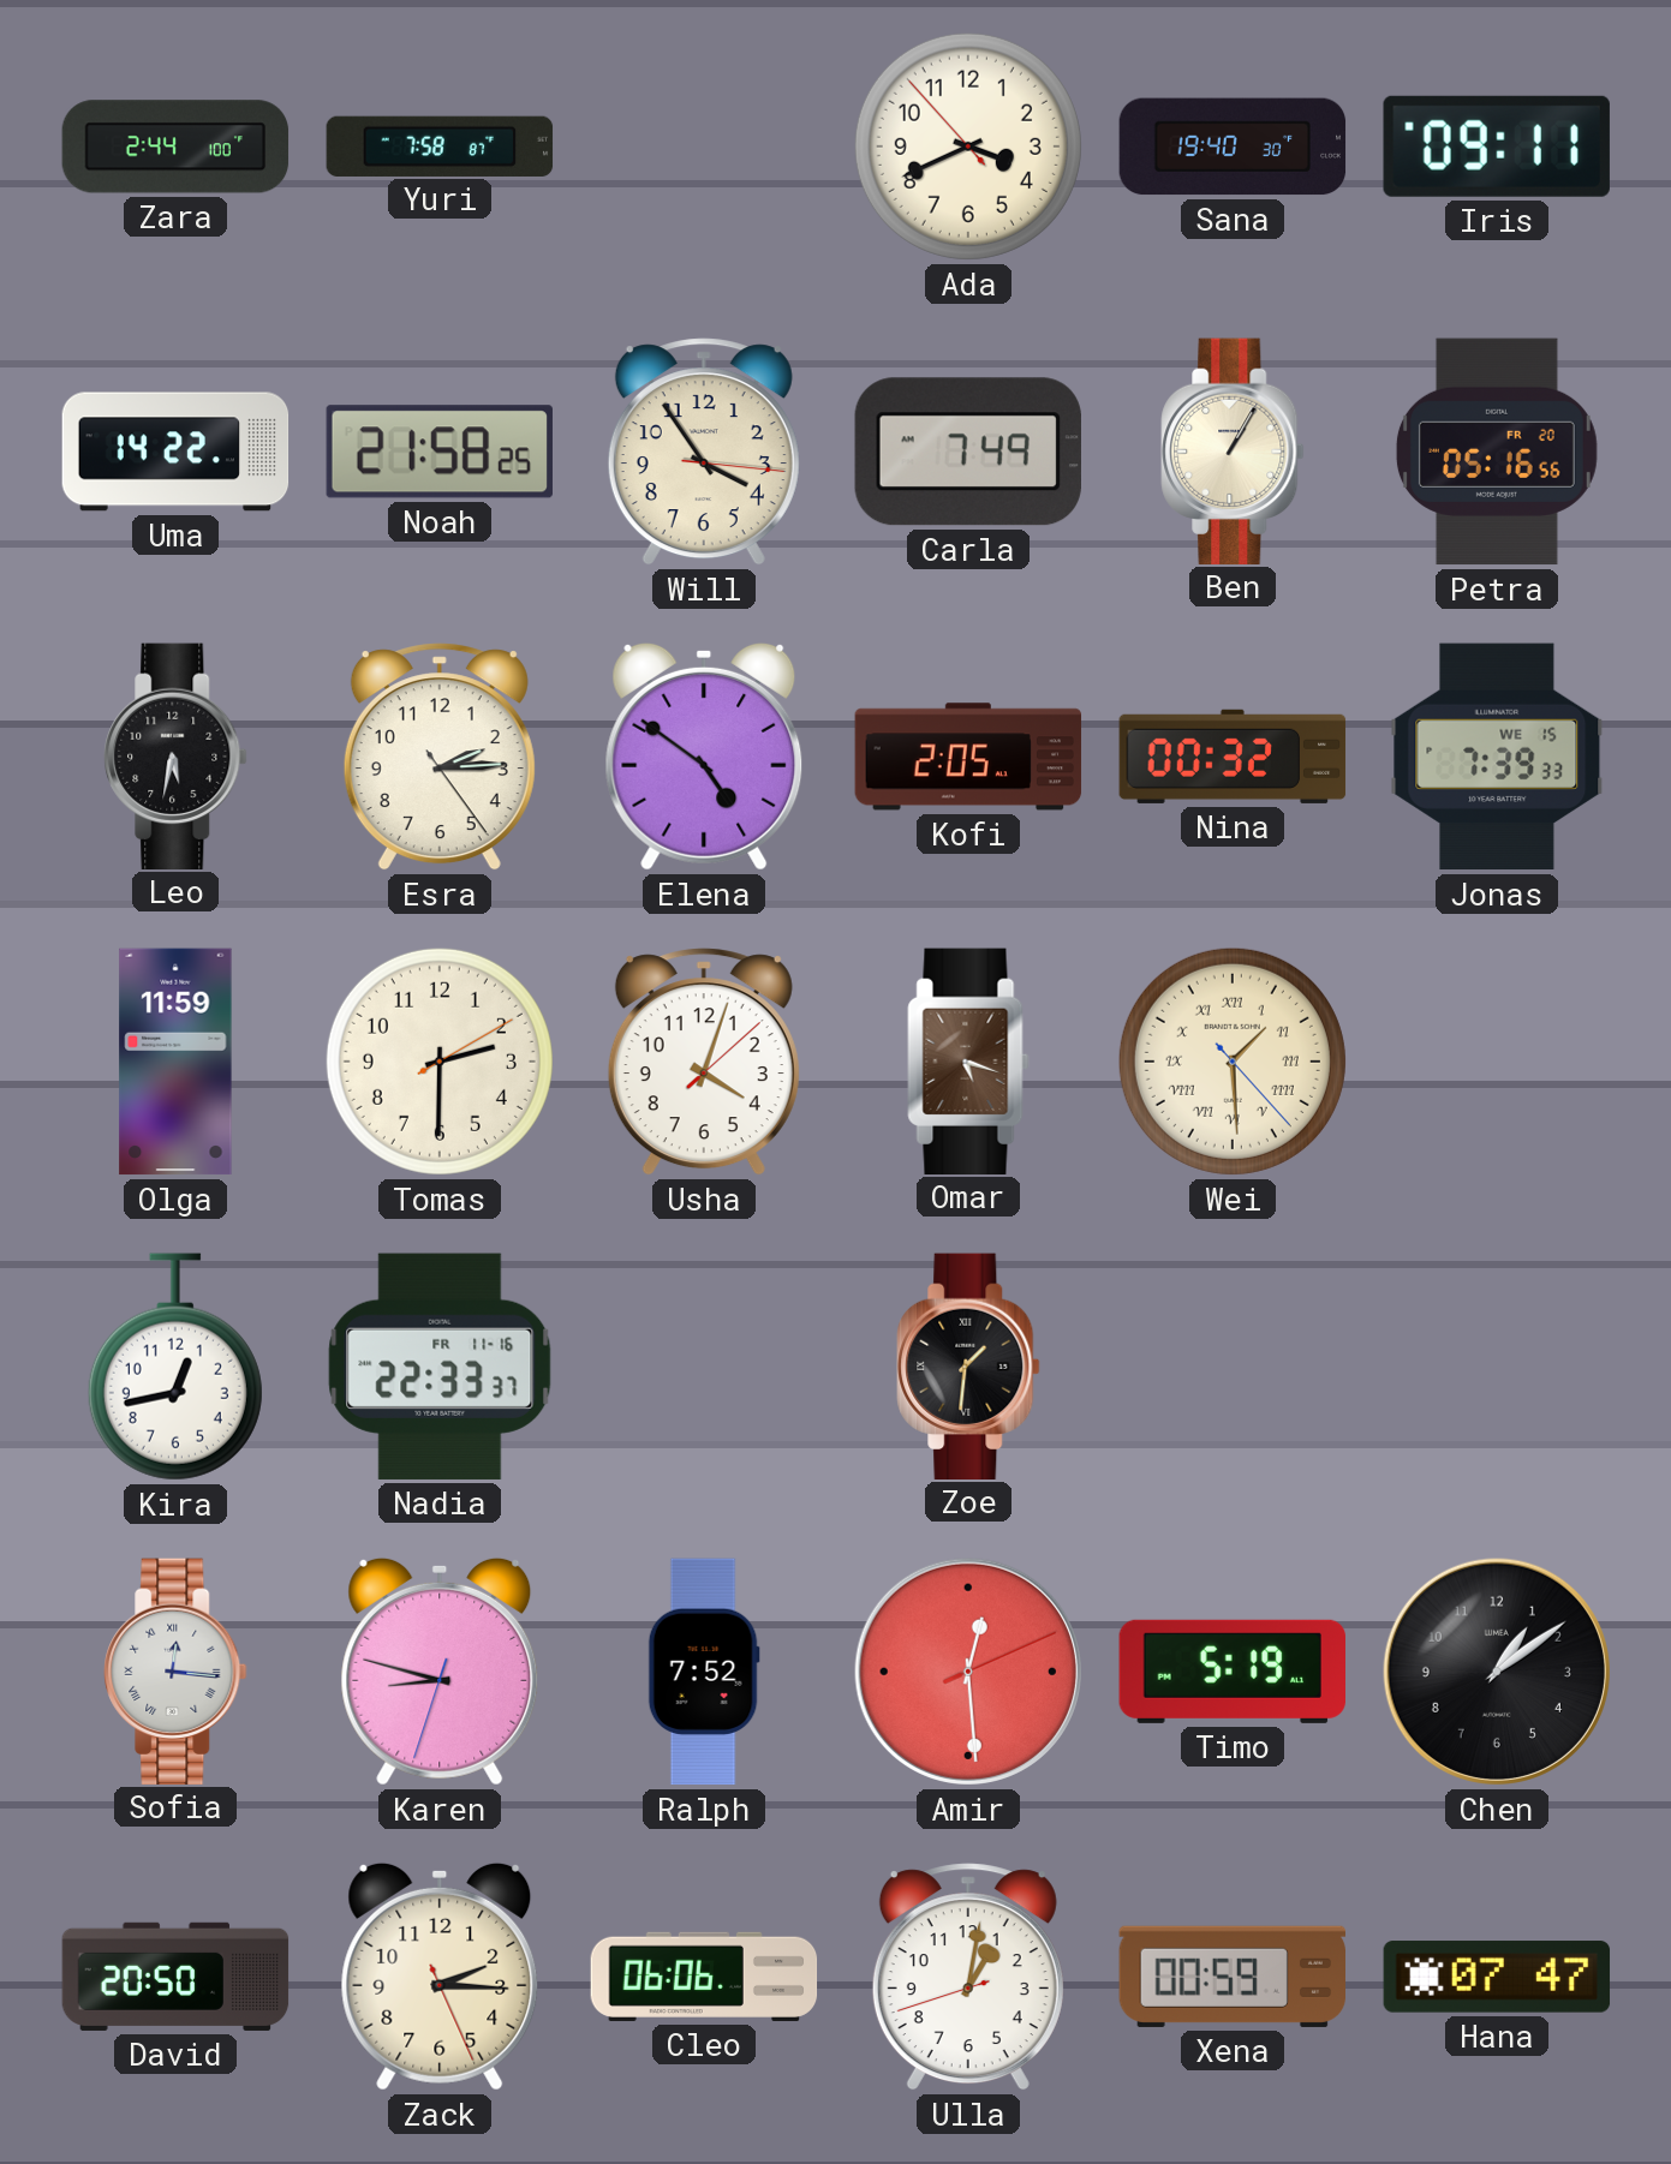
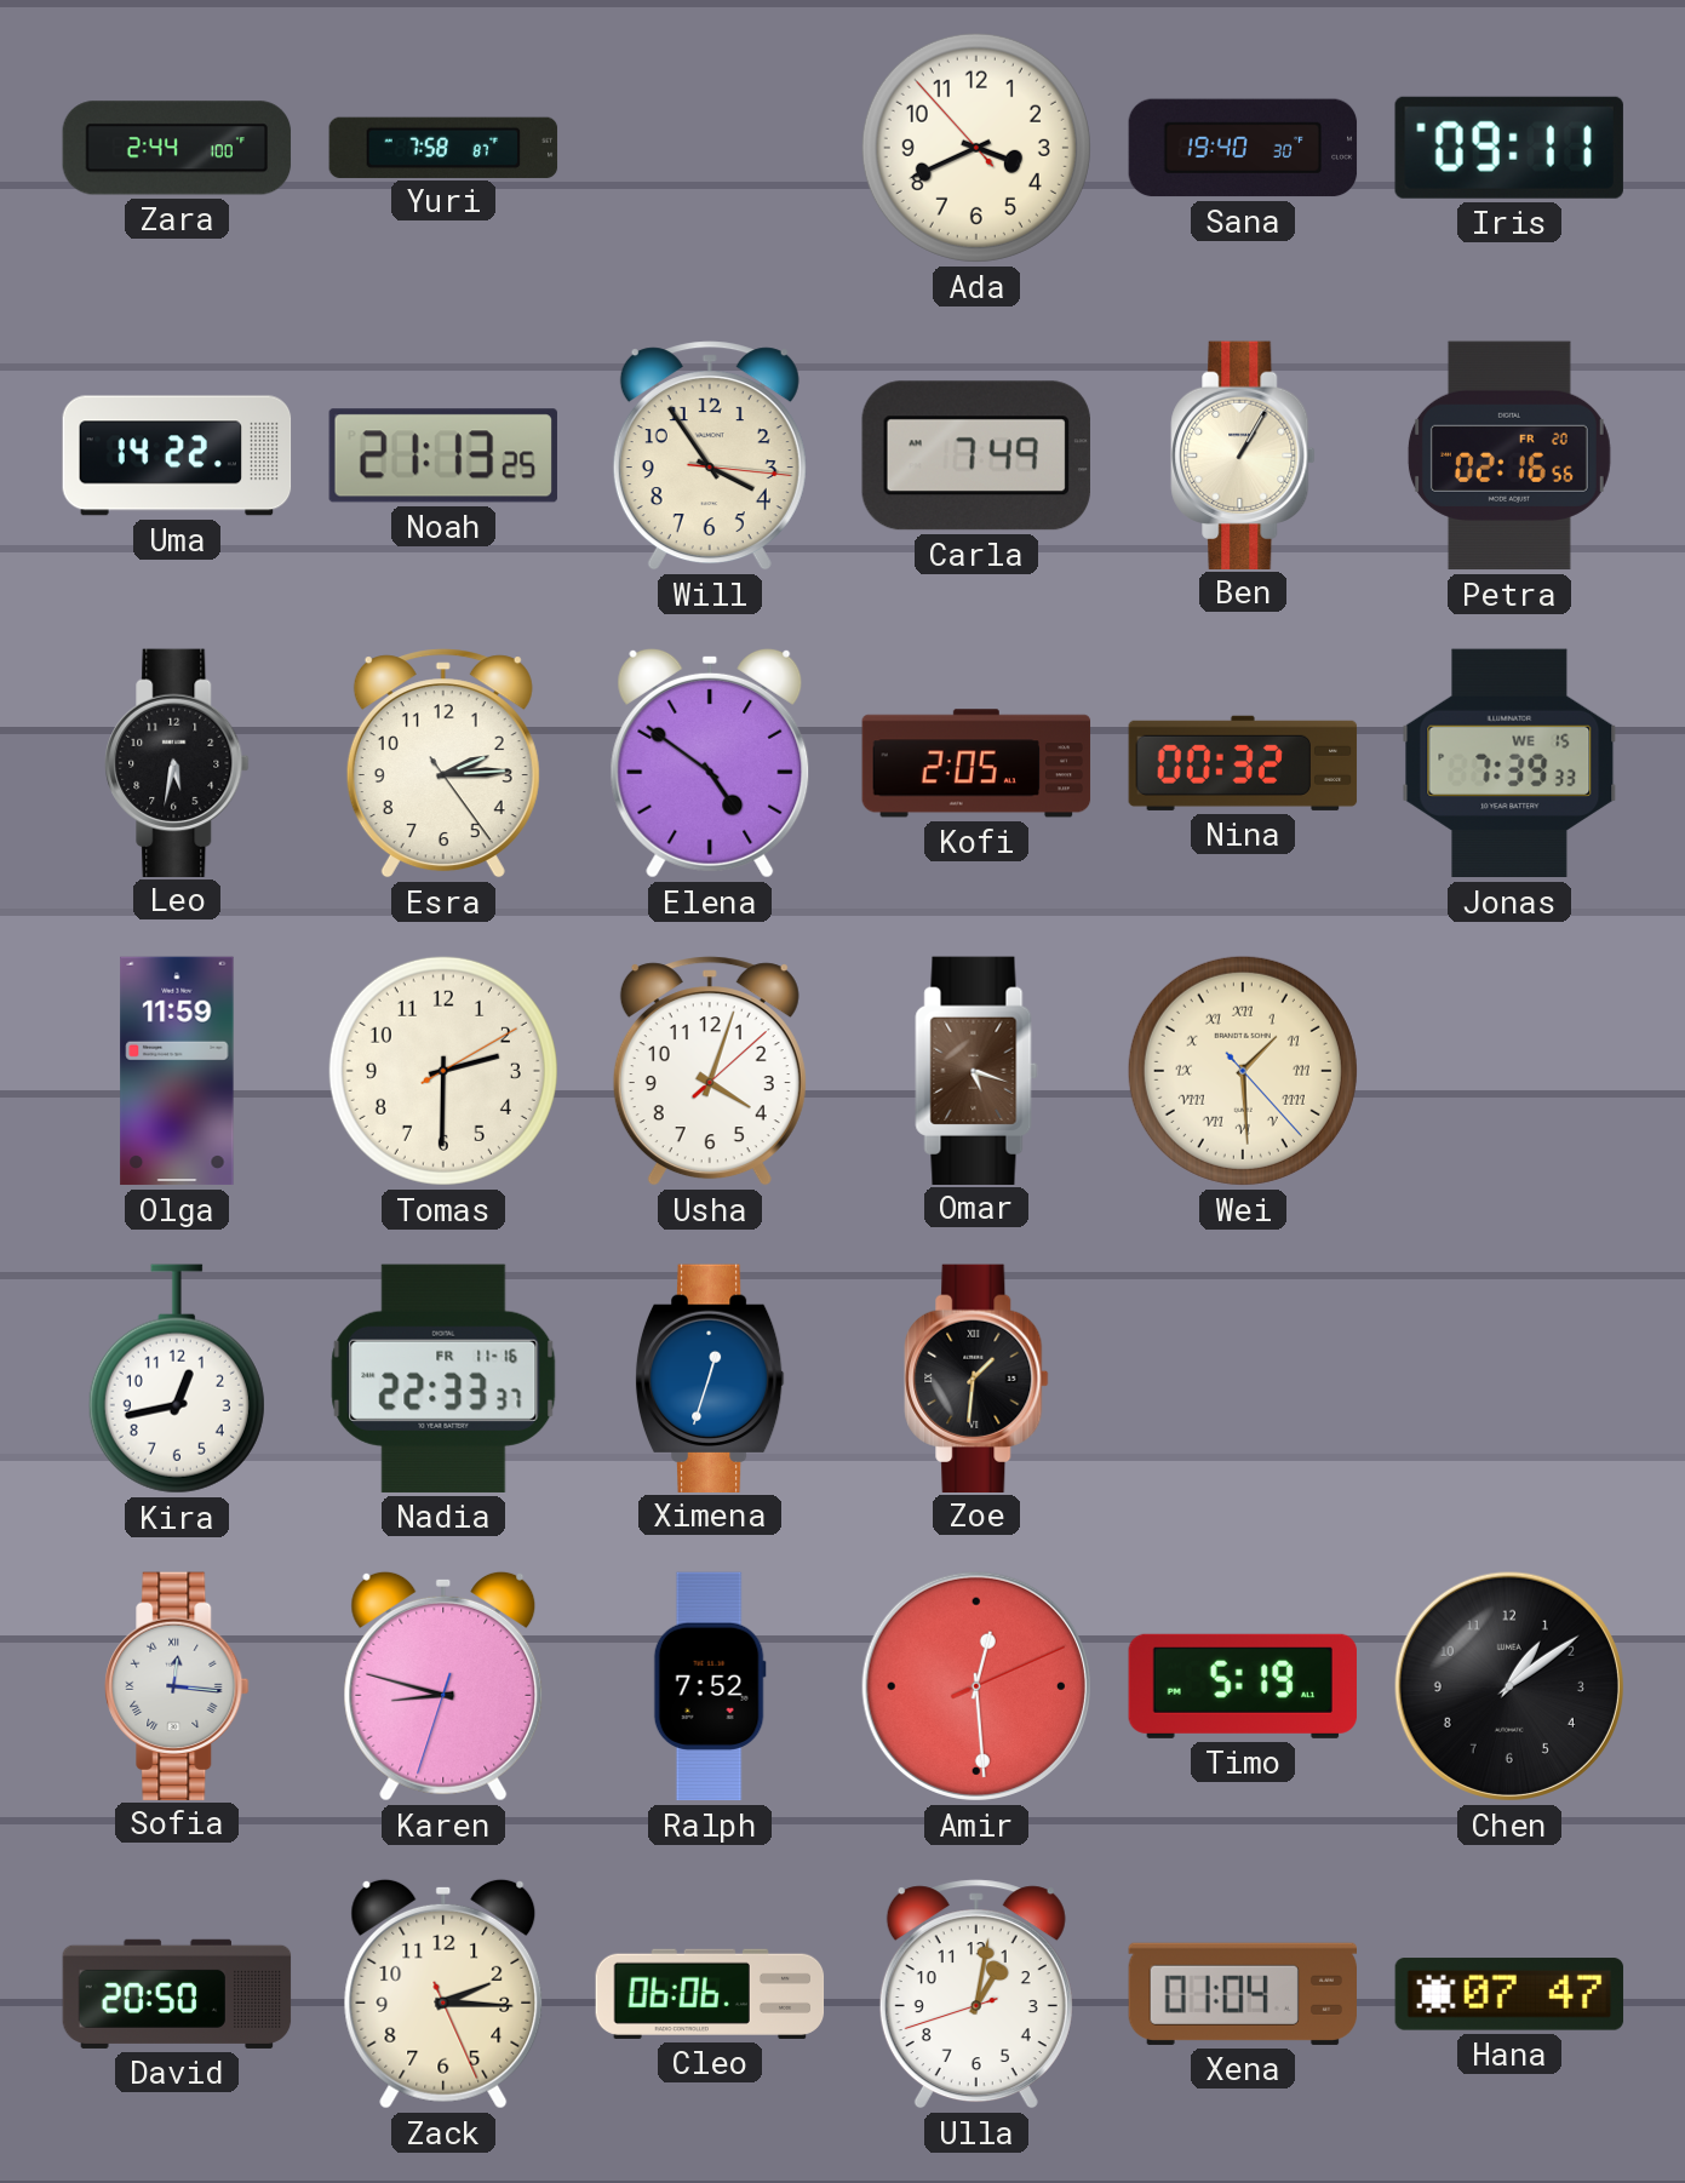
Noah: 21:58 -> 21:13
Petra: 05:16 -> 02:16
Ximena: none -> 12:33
Xena: 00:59 -> 01:04
